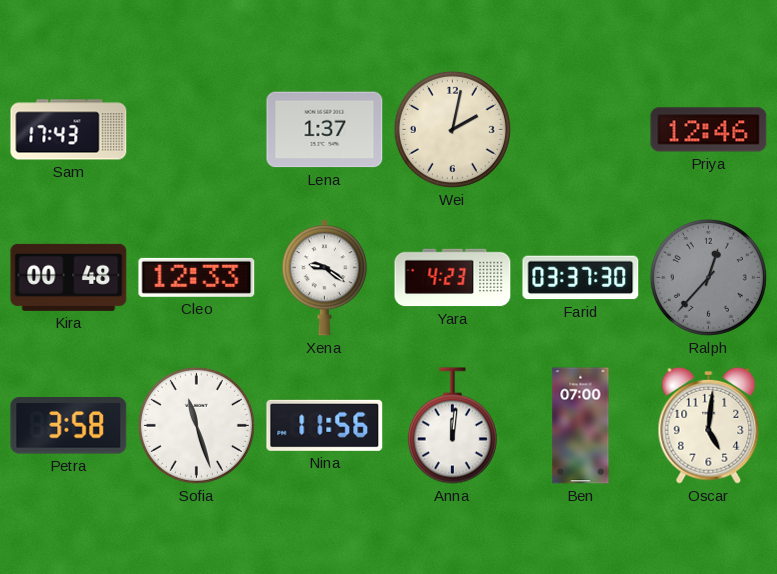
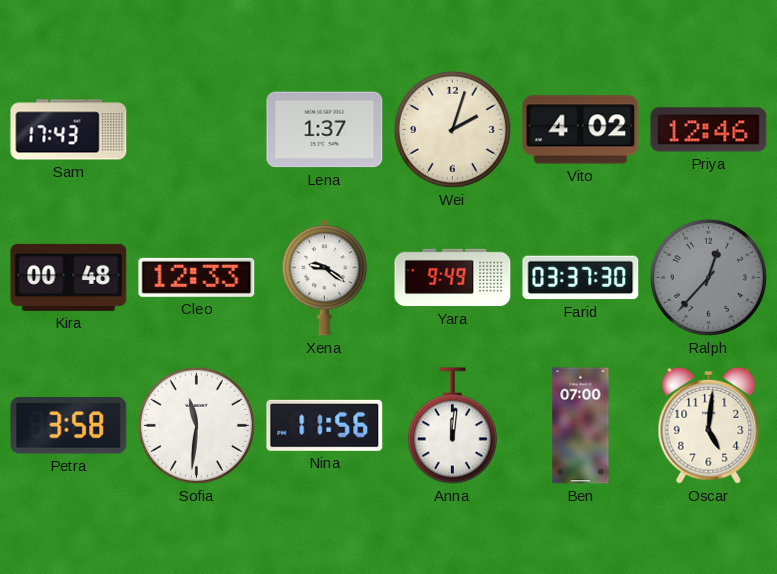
Wei: 2:02 -> 2:03
Vito: none -> 4:02
Yara: 4:23 -> 9:49
Sofia: 11:27 -> 11:31
